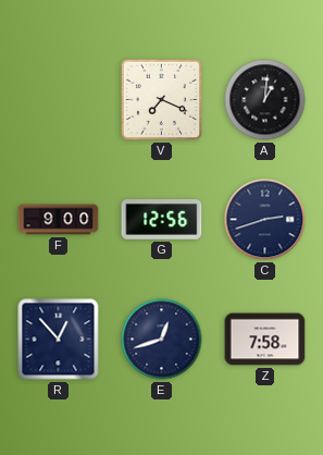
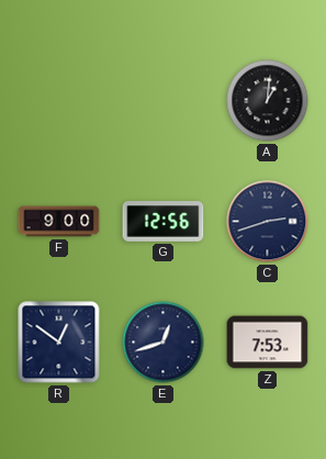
V: 7:19 -> none
R: 12:53 -> 12:51
Z: 7:58 -> 7:53
